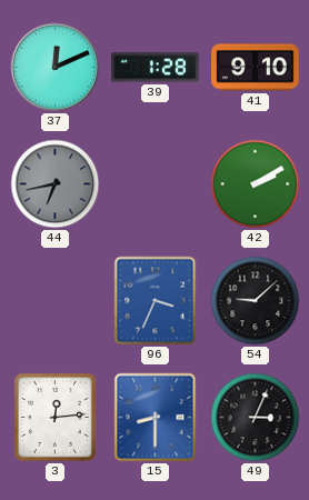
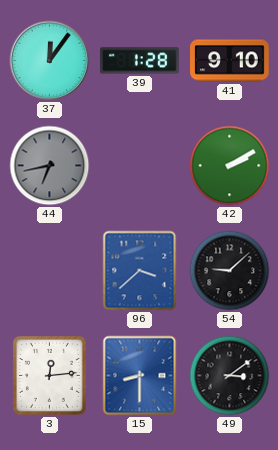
37: 12:11 -> 12:06
96: 3:34 -> 3:38
49: 3:04 -> 3:09
